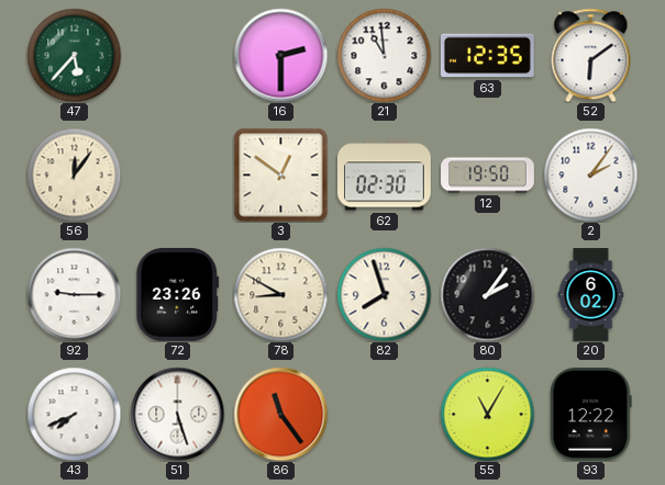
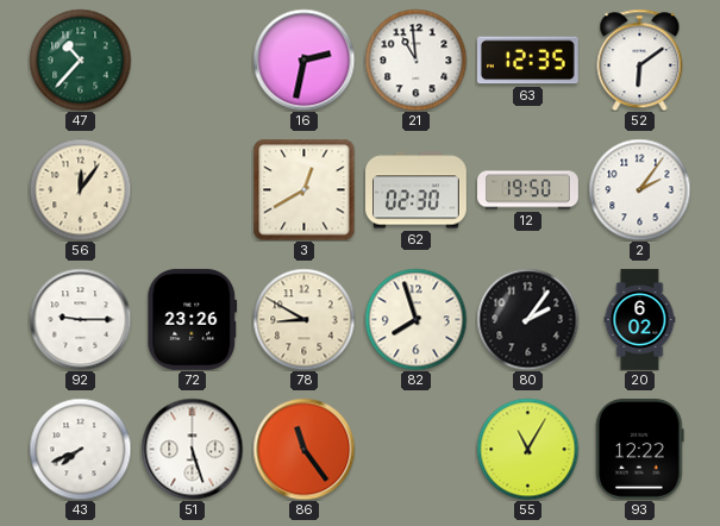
47: 5:37 -> 10:37
16: 2:30 -> 2:32
3: 12:51 -> 12:40
